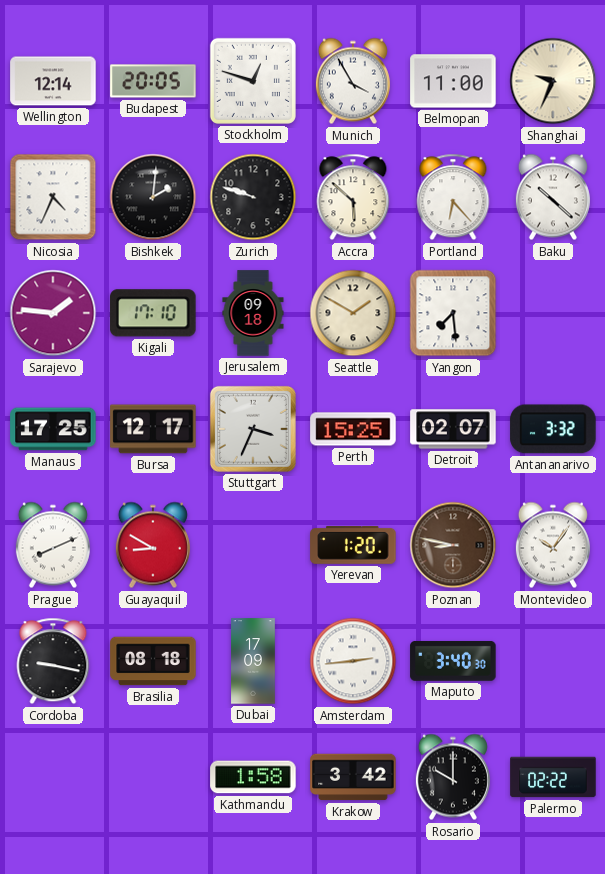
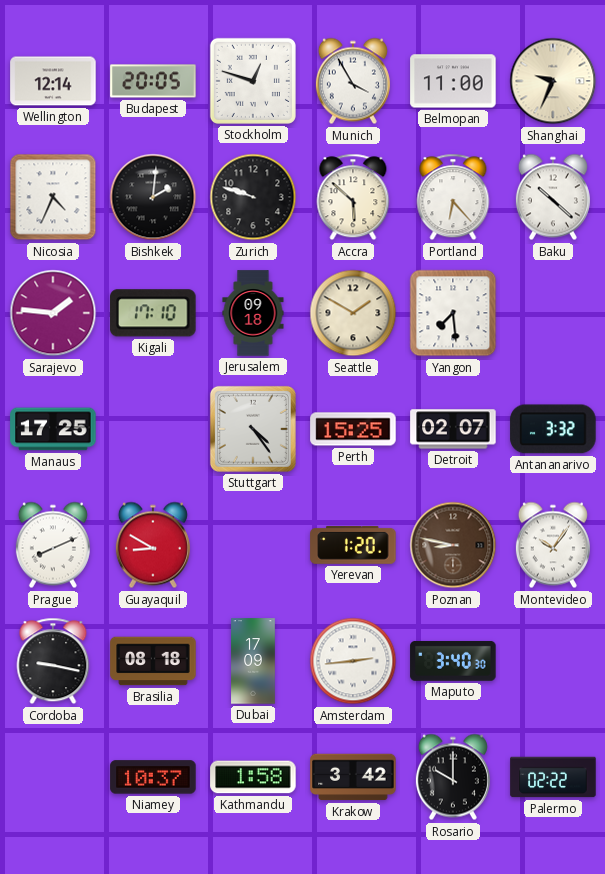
Bursa: 12:17 -> none
Stuttgart: 3:34 -> 4:24
Niamey: none -> 10:37
